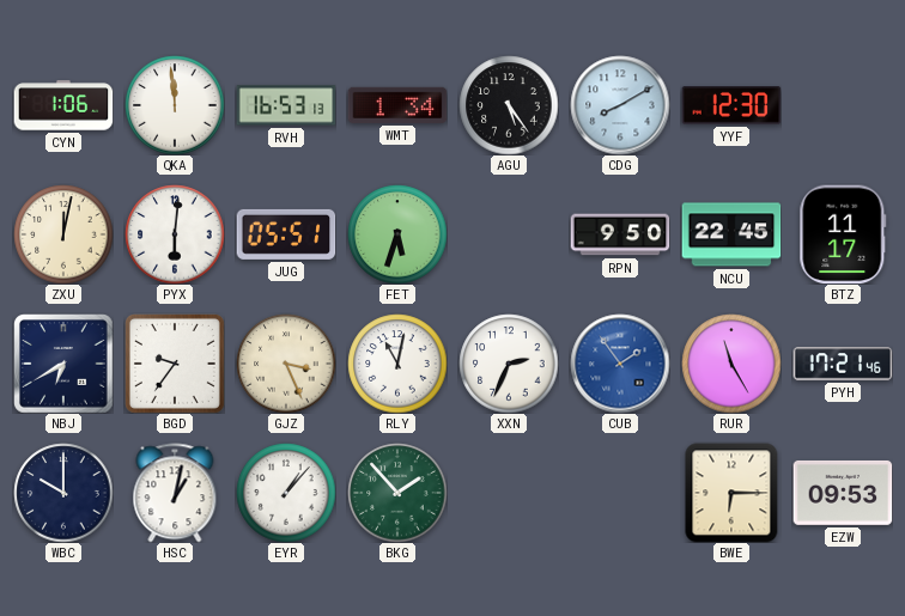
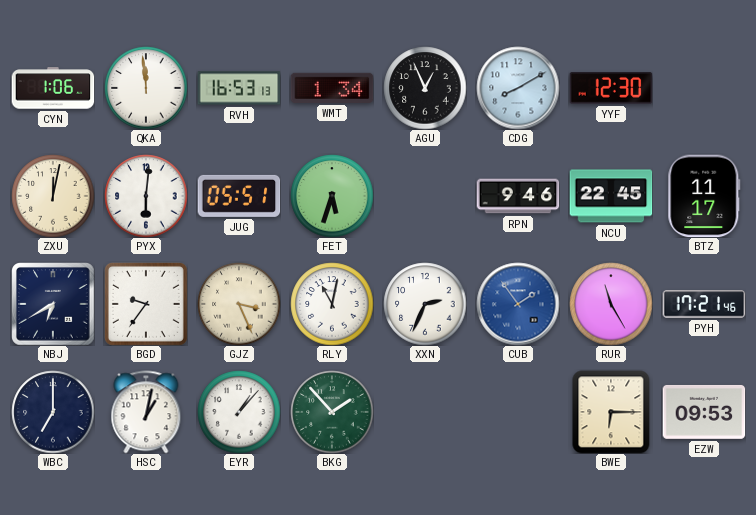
AGU: 5:24 -> 12:56
RPN: 9:50 -> 9:46
WBC: 10:00 -> 7:00
